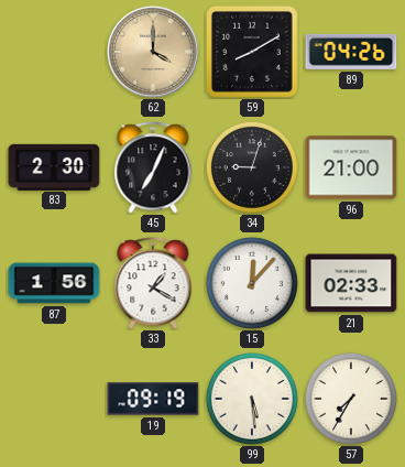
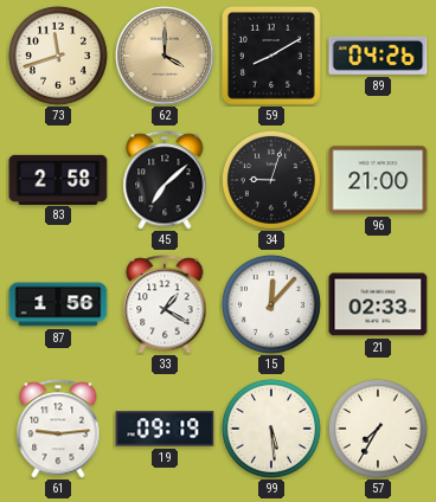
73: none -> 11:42
83: 2:30 -> 2:58
45: 7:04 -> 7:08
61: none -> 9:14
